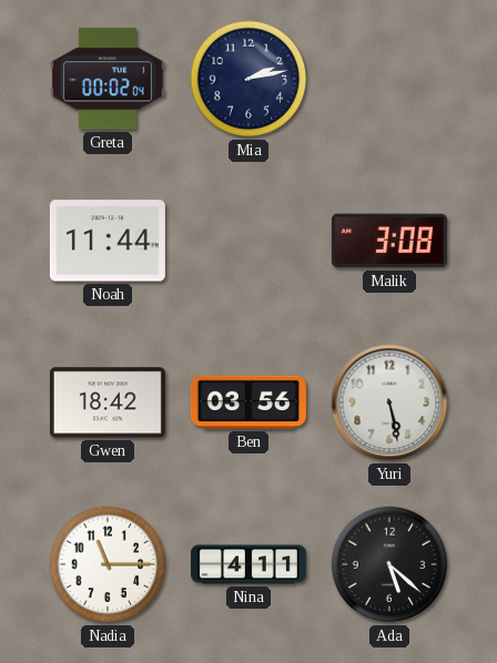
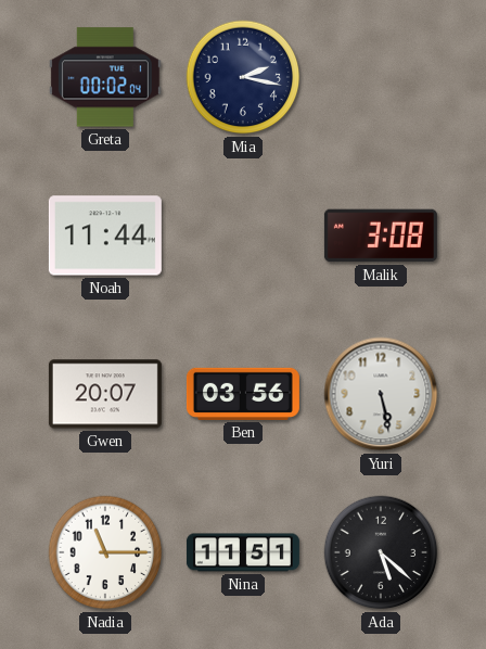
Mia: 2:13 -> 2:17
Gwen: 18:42 -> 20:07
Nina: 4:11 -> 11:51
